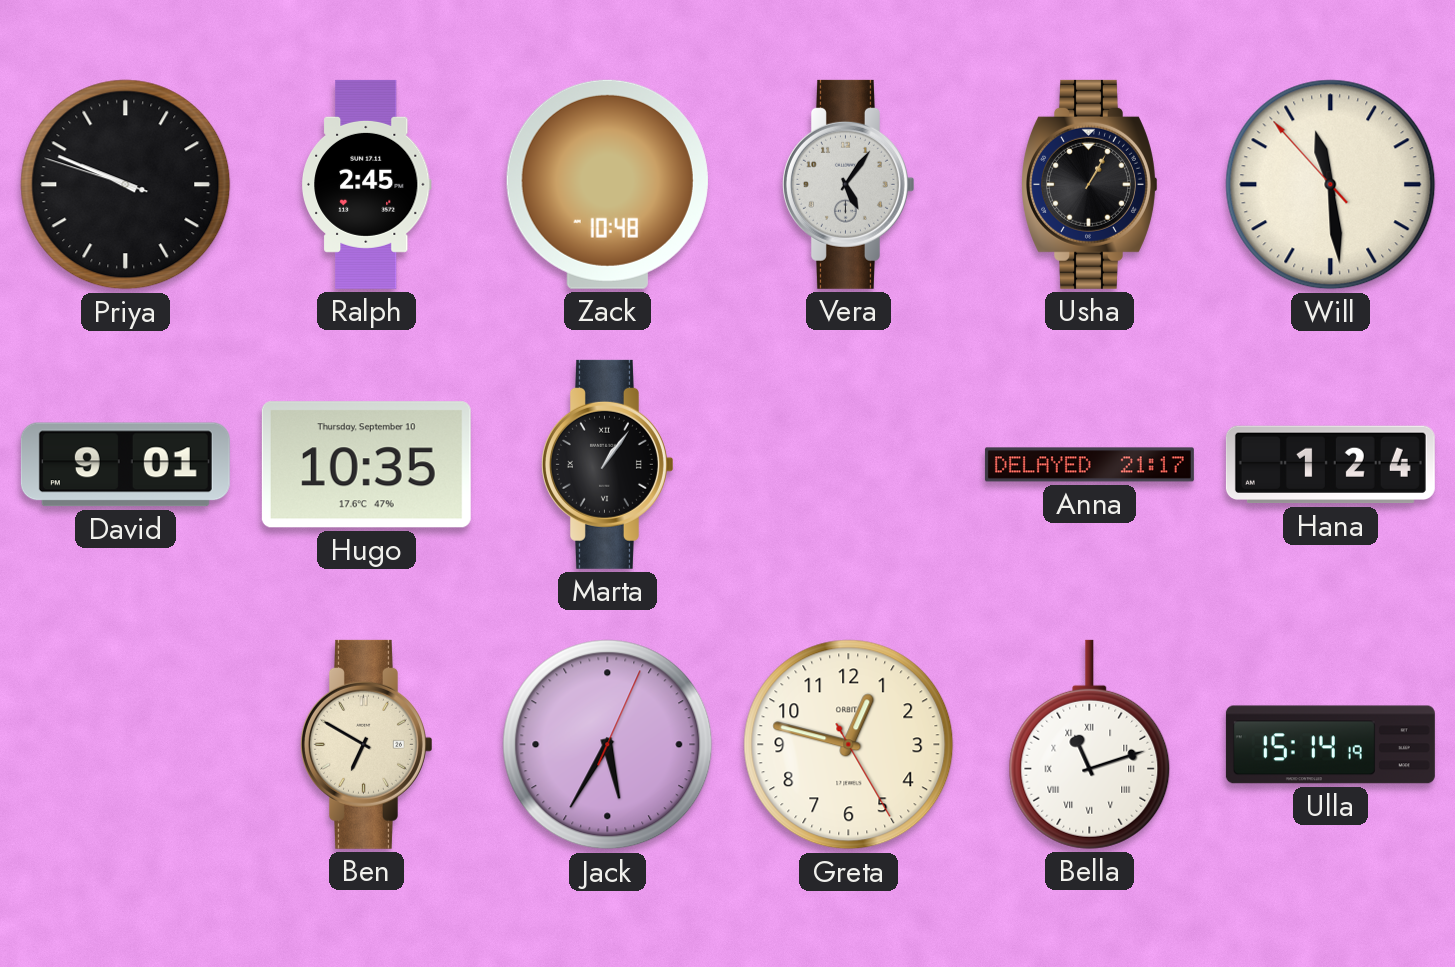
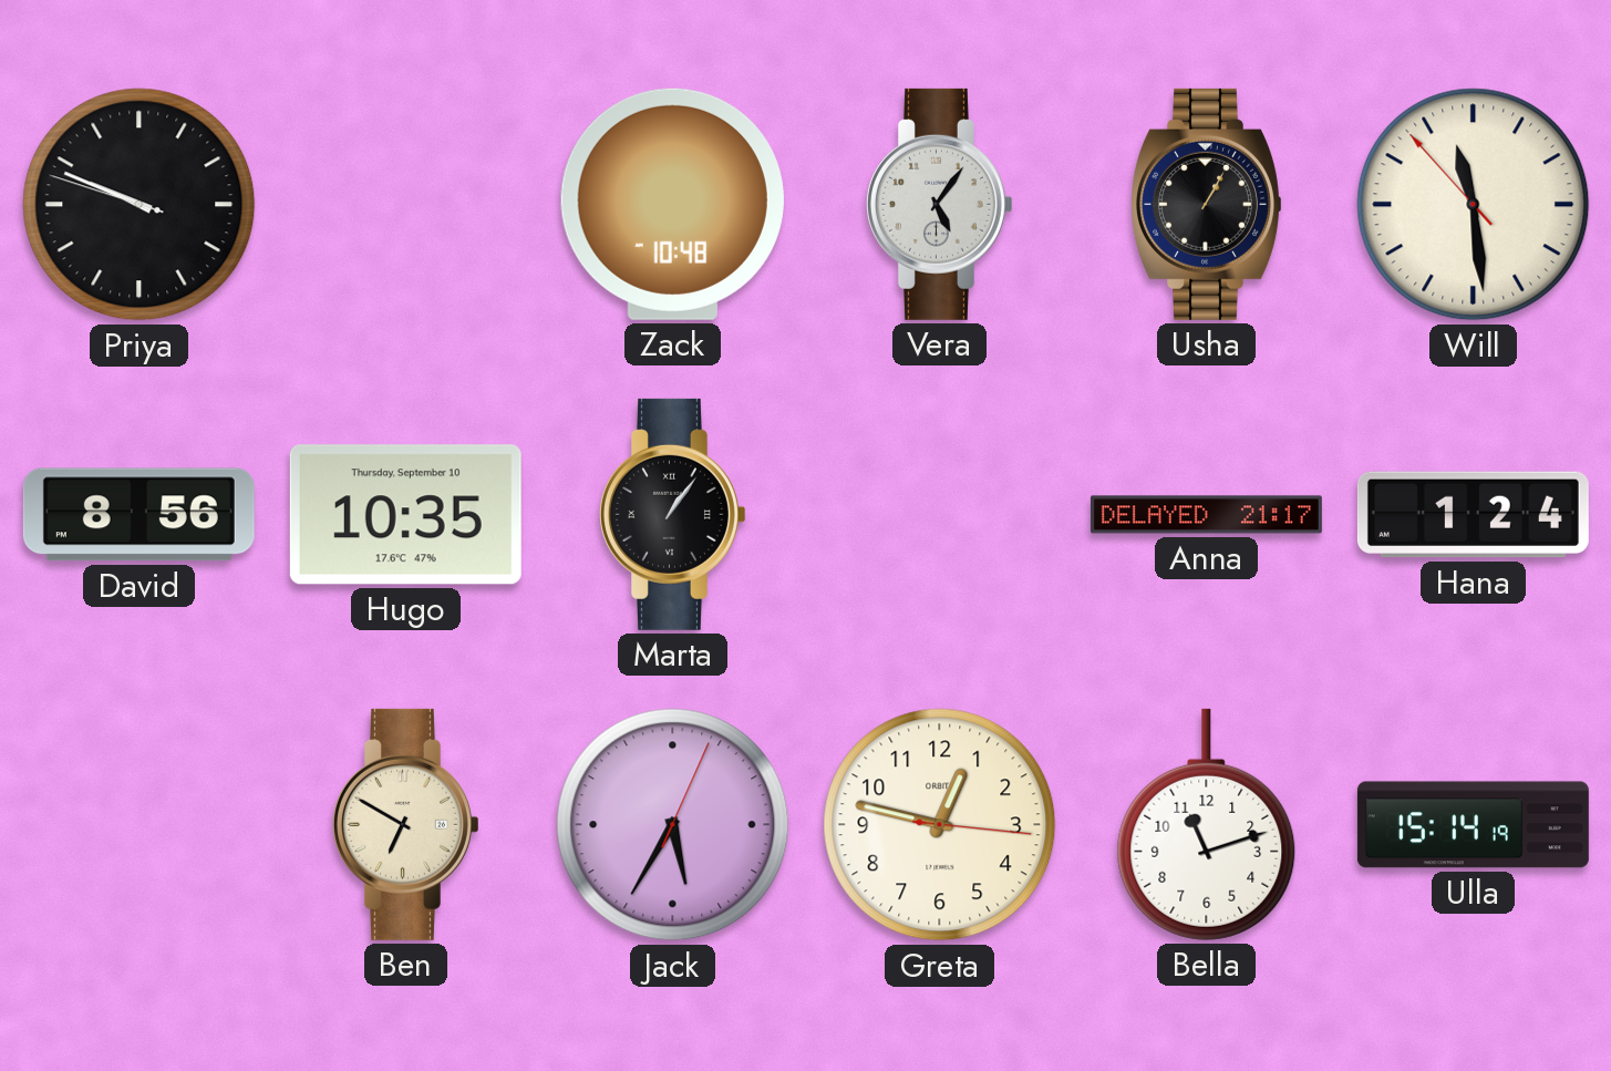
Ralph: 2:45 -> none
David: 9:01 -> 8:56
Greta: 12:47:25 -> 12:47:16
Bella numerals: Roman -> Arabic
